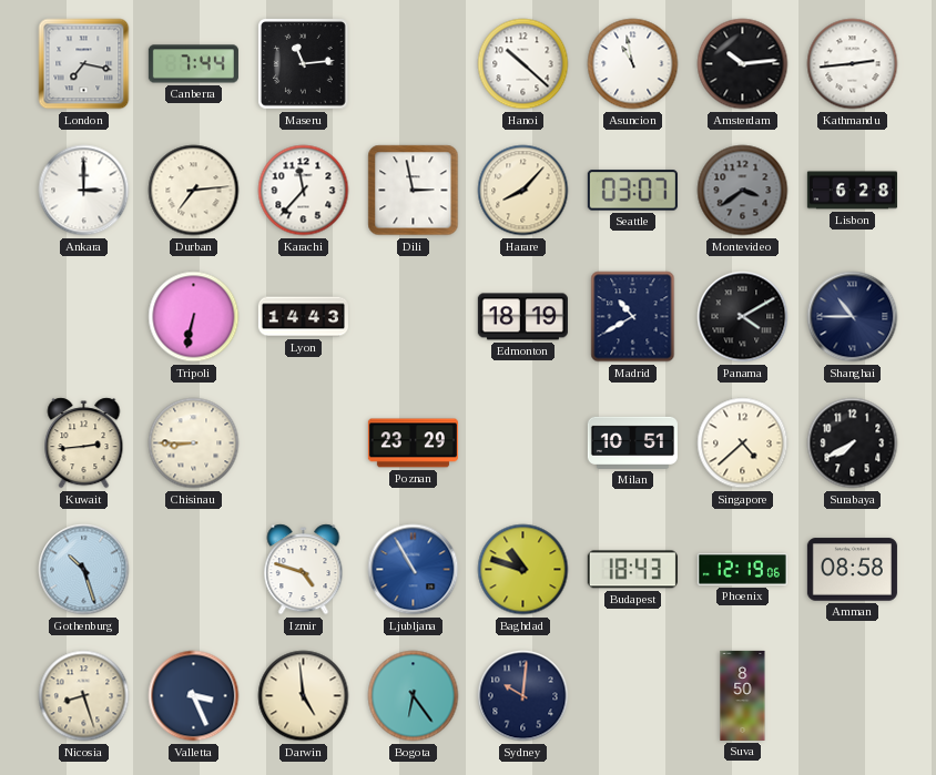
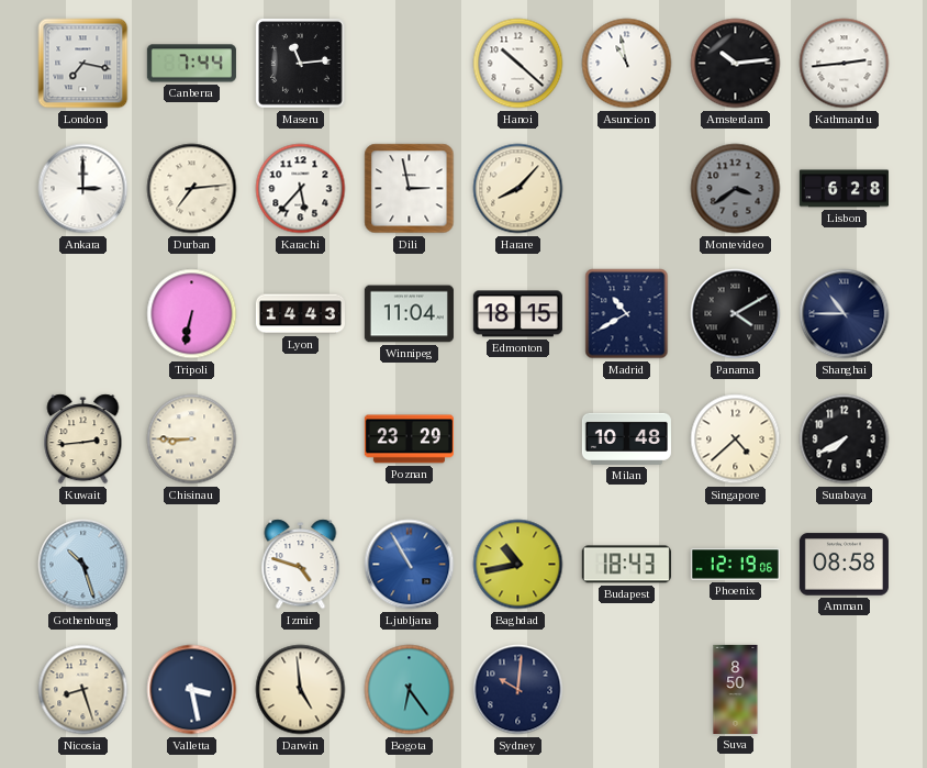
Karachi: 11:37 -> 5:37
Seattle: 03:07 -> none
Winnipeg: none -> 11:04
Edmonton: 18:19 -> 18:15
Milan: 10:51 -> 10:48
Baghdad: 10:48 -> 10:43
Valletta: 3:26 -> 3:28
